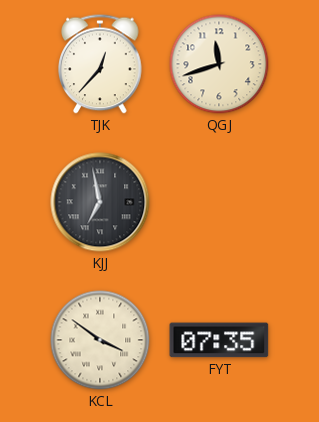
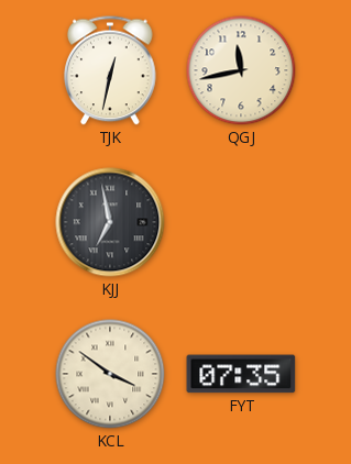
TJK: 12:37 -> 12:32
QGJ: 11:42 -> 11:43
